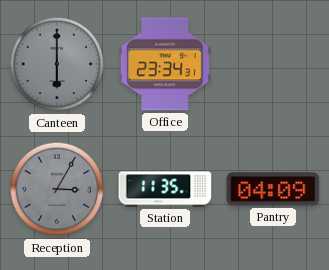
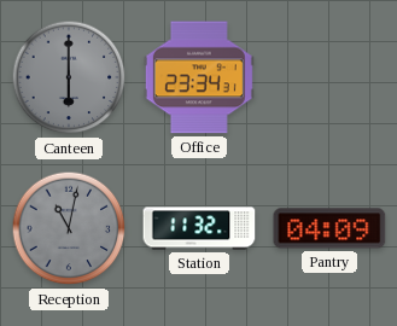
Reception: 3:05 -> 11:02
Station: 11:35 -> 11:32
